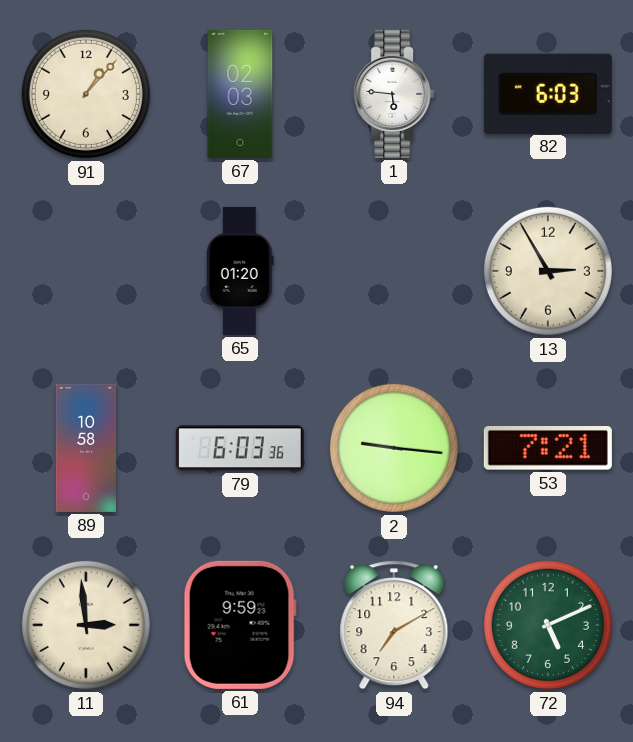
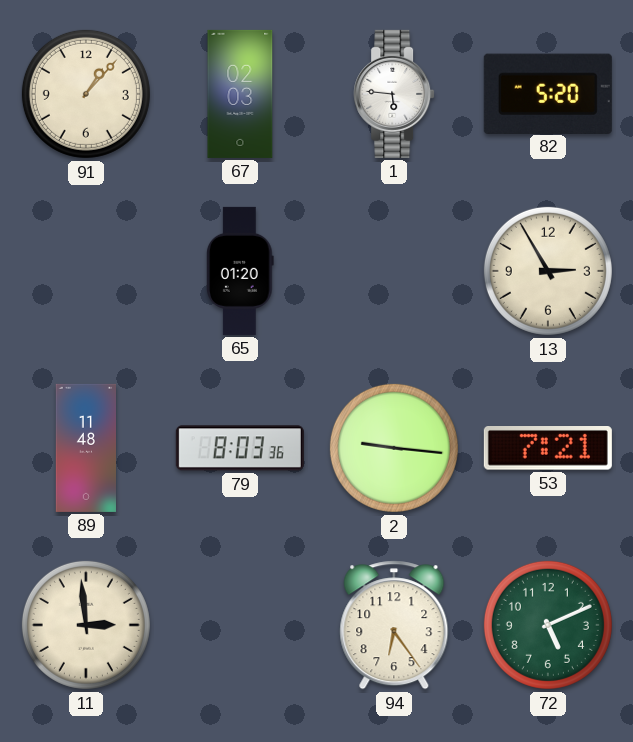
82: 6:03 -> 5:20
89: 10:58 -> 11:48
79: 6:03 -> 8:03
61: 9:59 -> none
94: 7:10 -> 6:24
